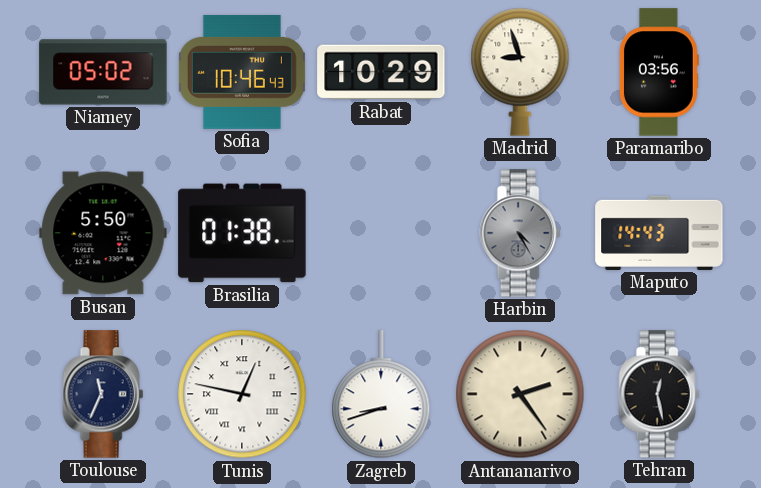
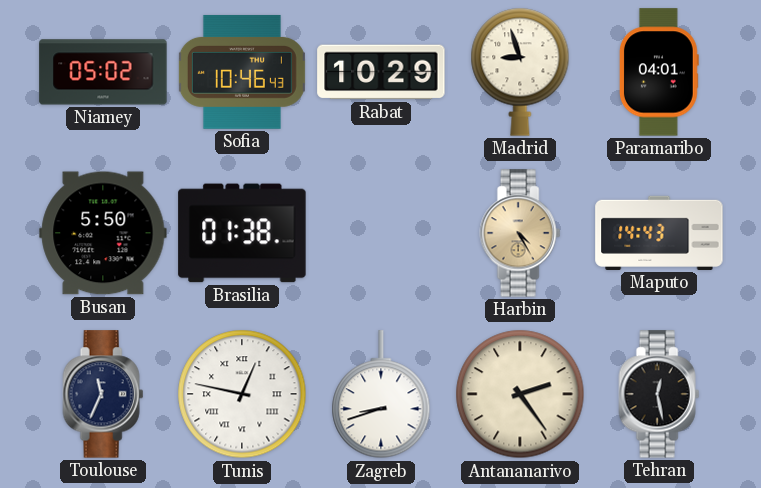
Paramaribo: 03:56 -> 04:01
Harbin dial: grey -> champagne
